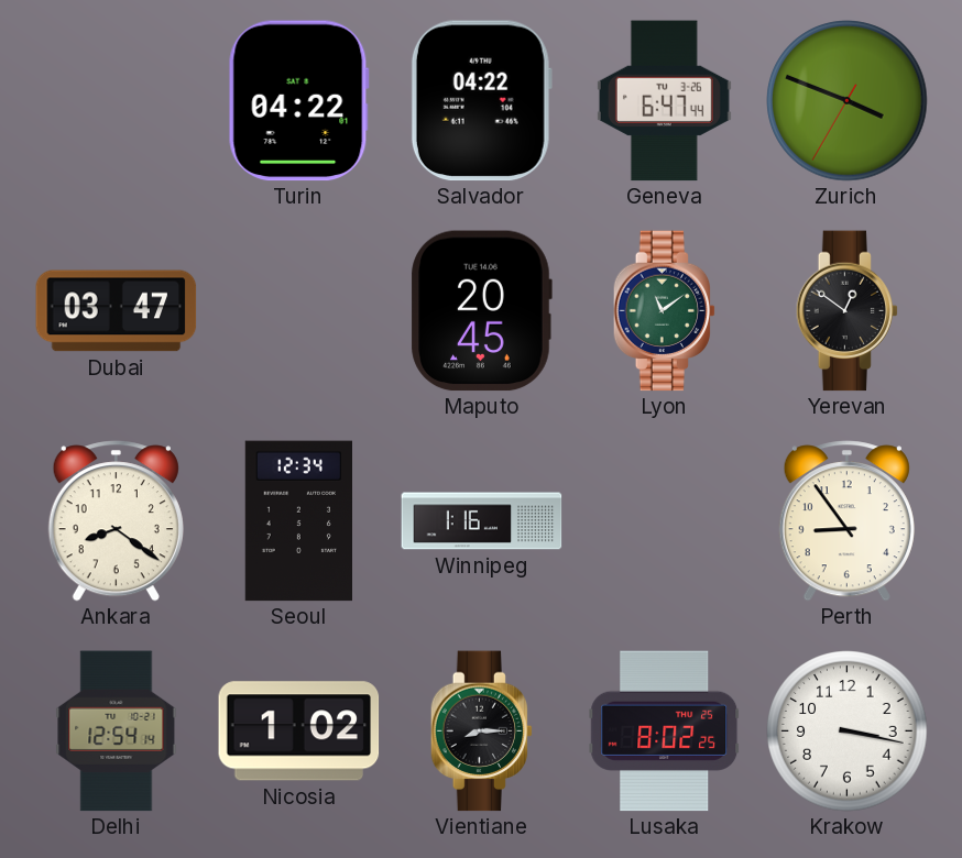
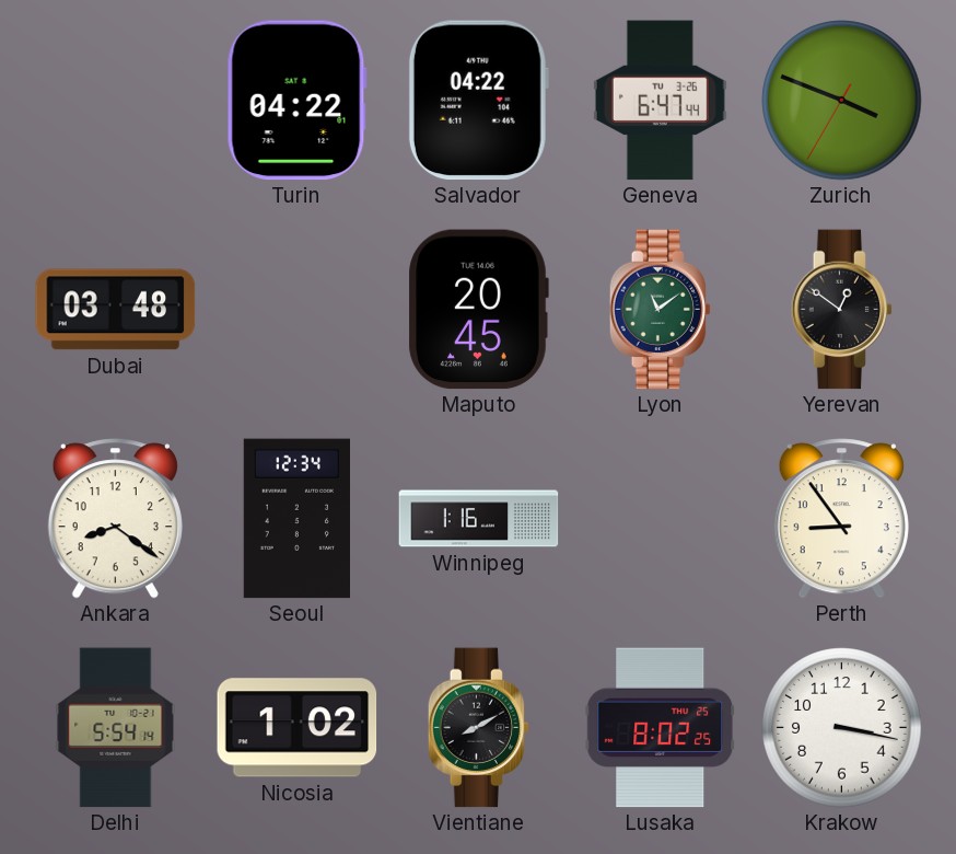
Dubai: 03:47 -> 03:48
Delhi: 12:54 -> 5:54
Vientiane: 8:15 -> 8:10
